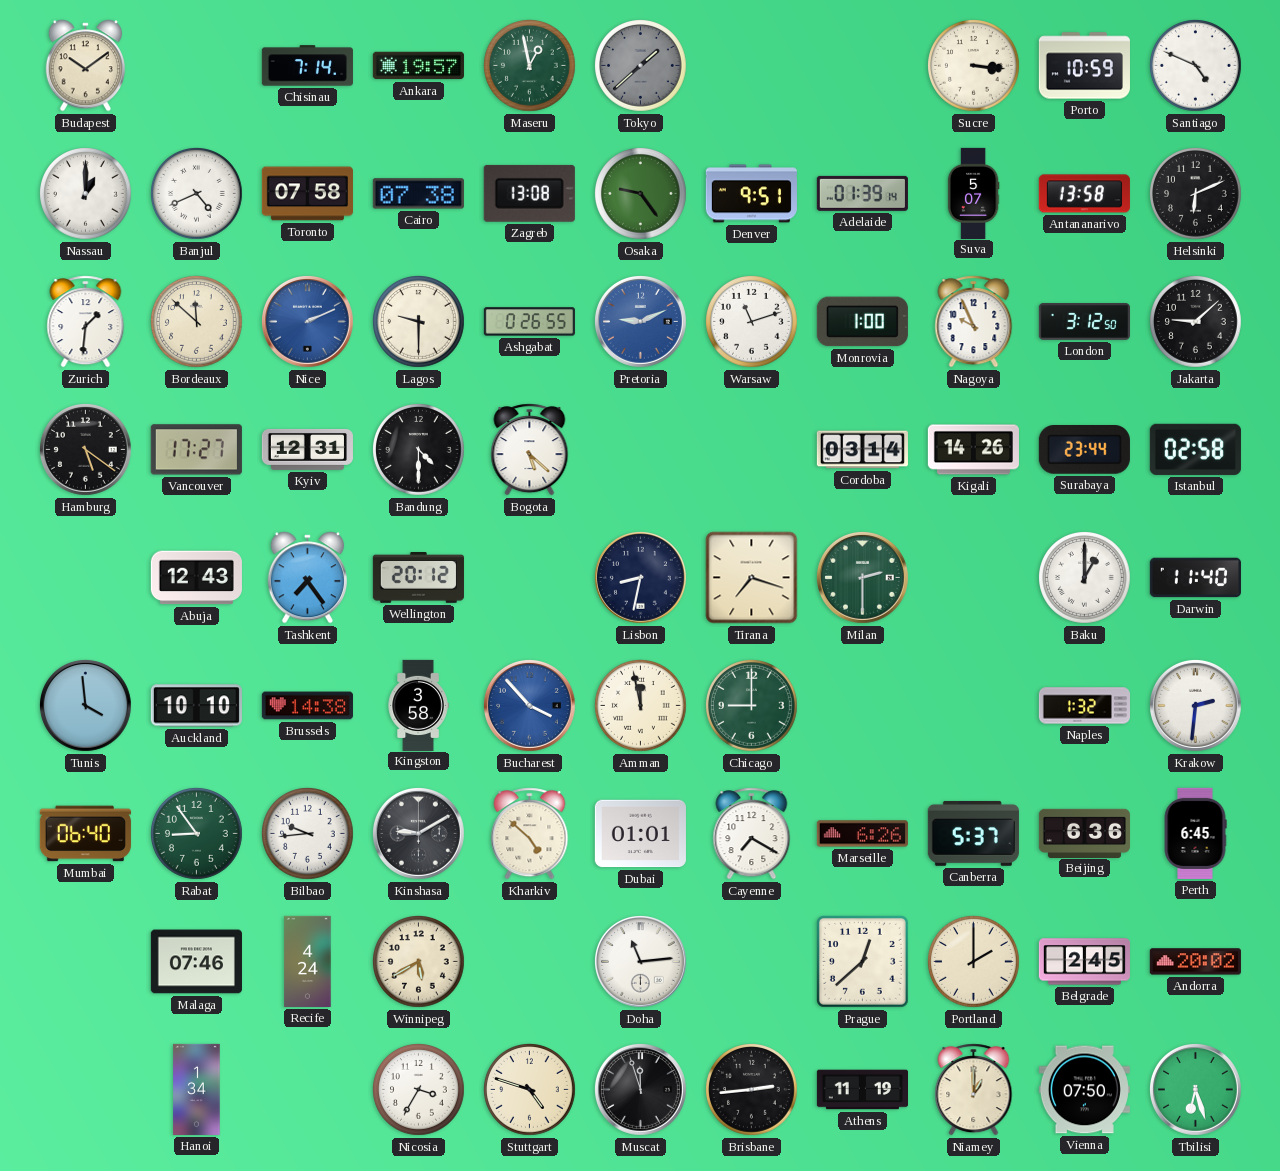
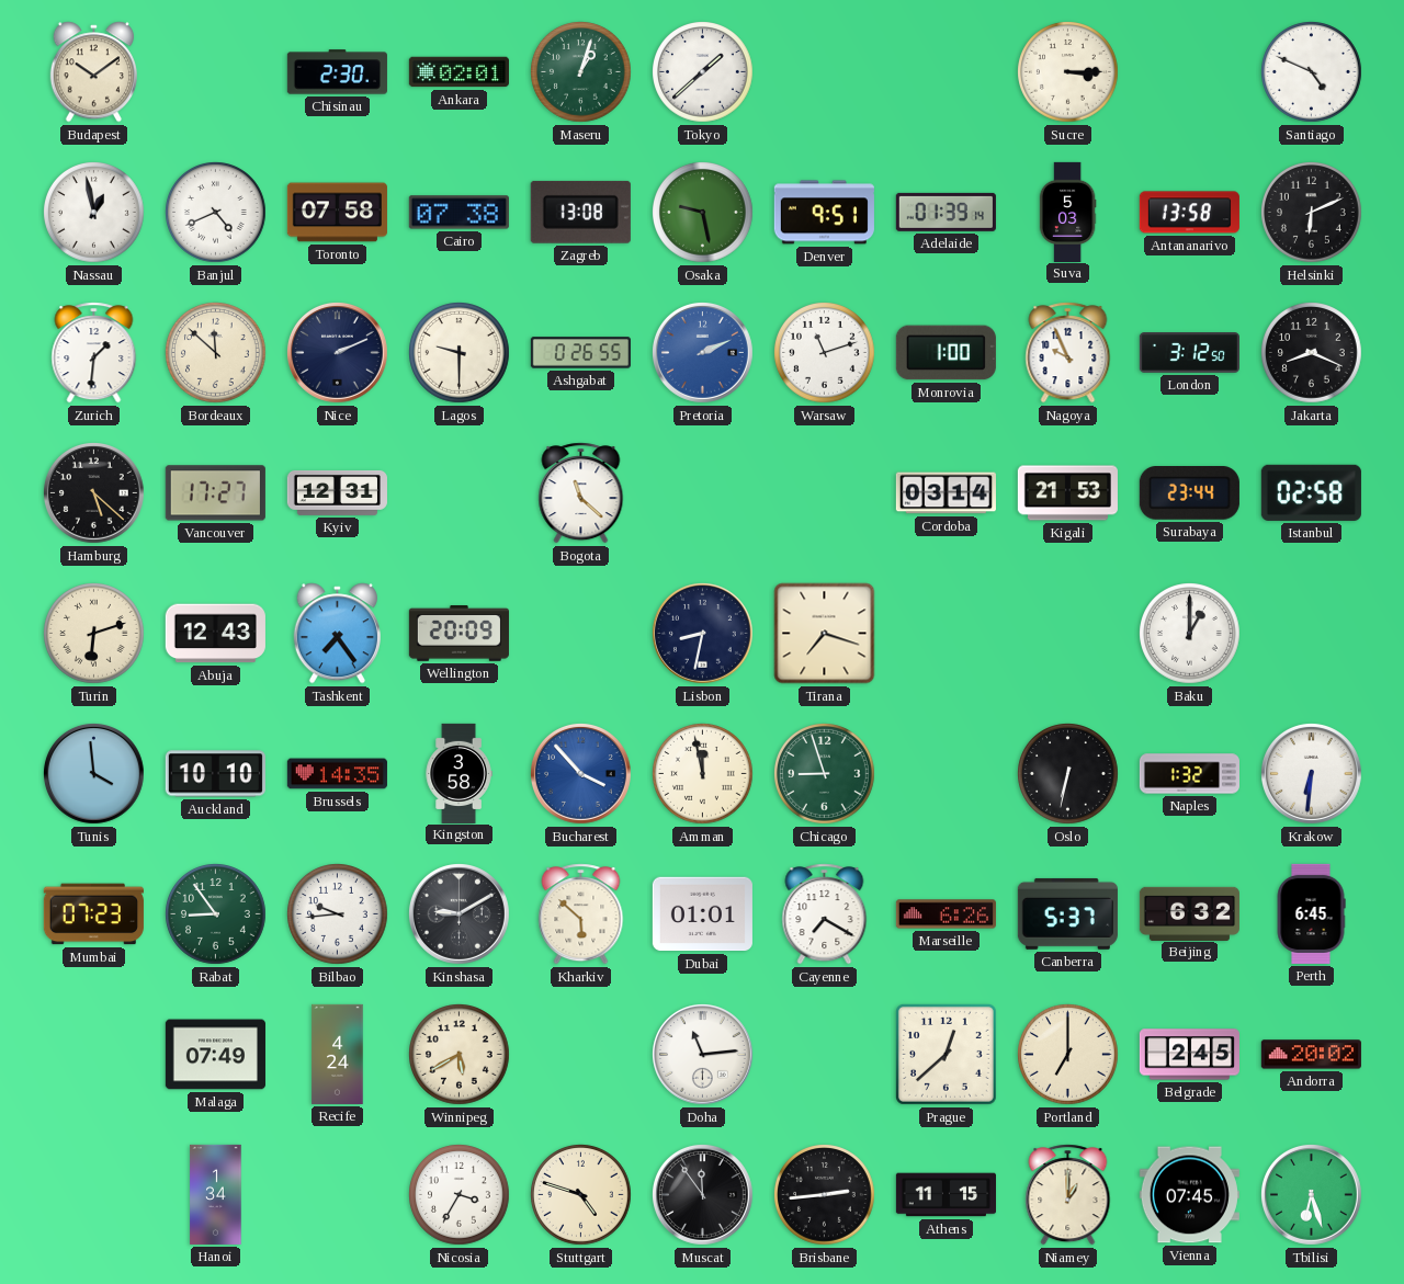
Chisinau: 7:14 -> 2:30
Ankara: 19:57 -> 02:01
Maseru: 12:58 -> 1:03
Tokyo dial: grey -> white
Sucre: 3:16 -> 3:15
Porto: 10:59 -> none
Nassau: 1:00 -> 12:58
Osaka: 9:24 -> 9:28
Suva: 5:07 -> 5:03
Nice dial: blue -> navy
Pretoria: 9:11 -> 2:11
Jakarta: 9:08 -> 8:19
Hamburg: 5:21 -> 5:22
Bandung: 4:30 -> none
Bogota: 5:22 -> 11:22
Kigali: 14:26 -> 21:53
Turin: none -> 6:12
Wellington: 20:12 -> 20:09
Milan: 2:30 -> none
Darwin: 11:40 -> none
Brussels: 14:38 -> 14:35
Chicago: 9:00 -> 8:57
Oslo: none -> 6:32
Krakow: 2:31 -> 6:31
Mumbai: 06:40 -> 07:23
Kharkiv: 4:52 -> 5:52
Beijing: 6:36 -> 6:32
Malaga: 07:46 -> 07:49
Portland: 2:00 -> 7:00
Muscat: 11:57 -> 11:54
Athens: 11:19 -> 11:15
Vienna: 07:50 -> 07:45
